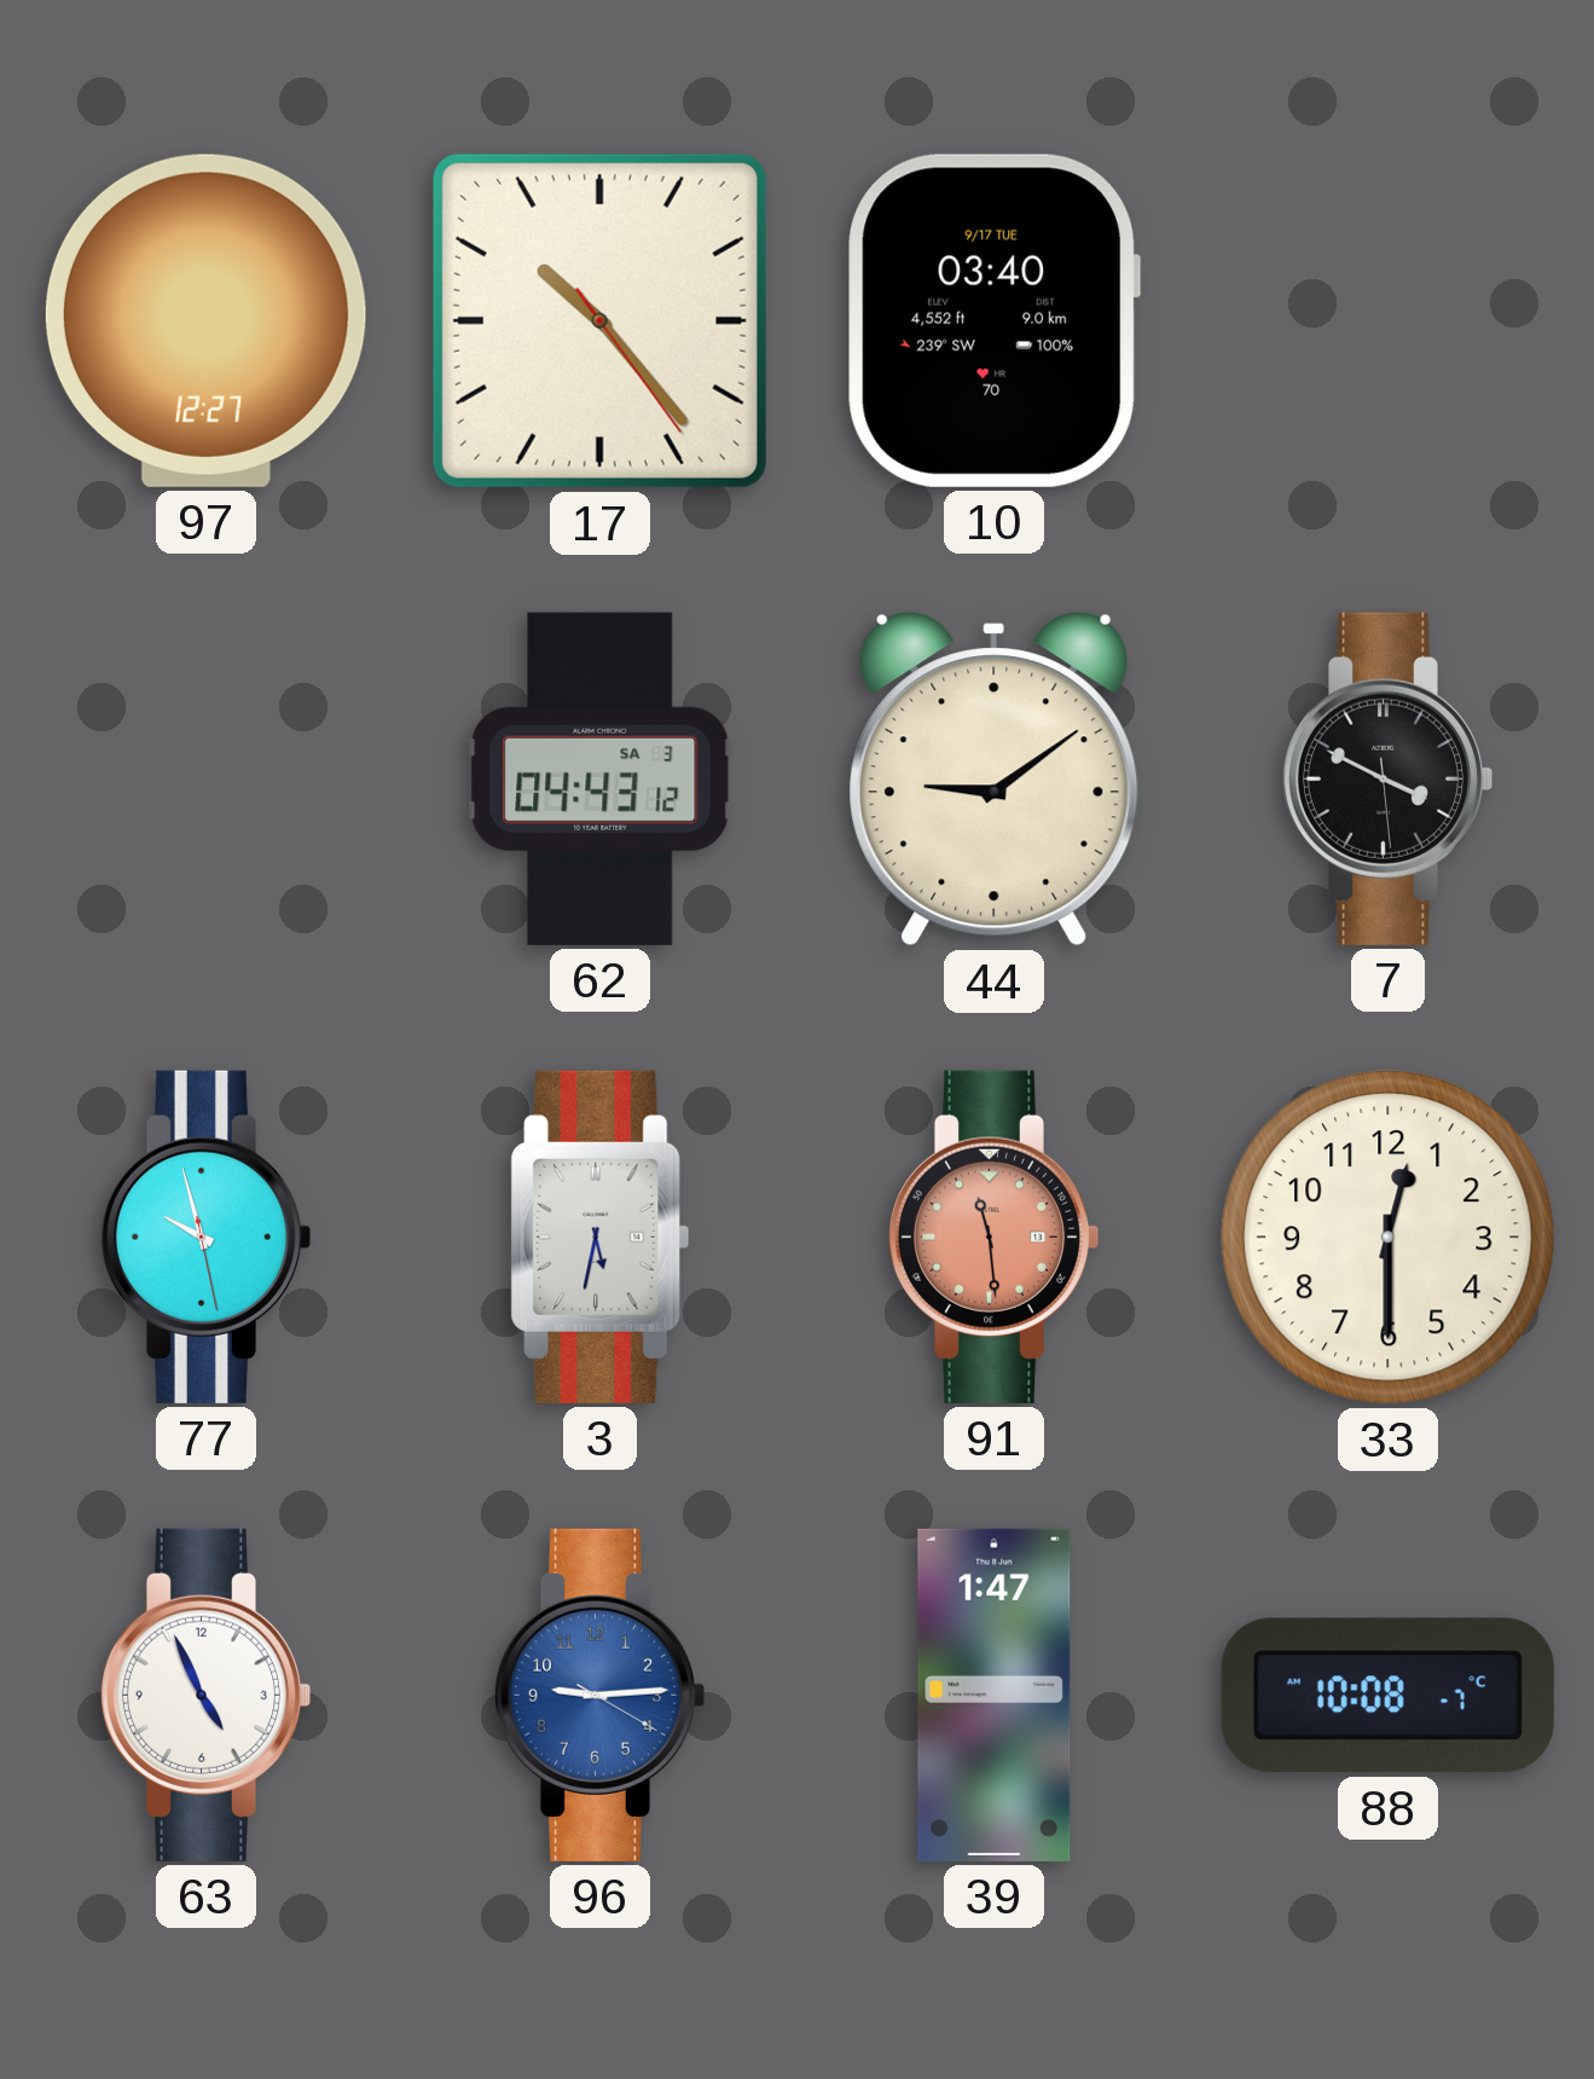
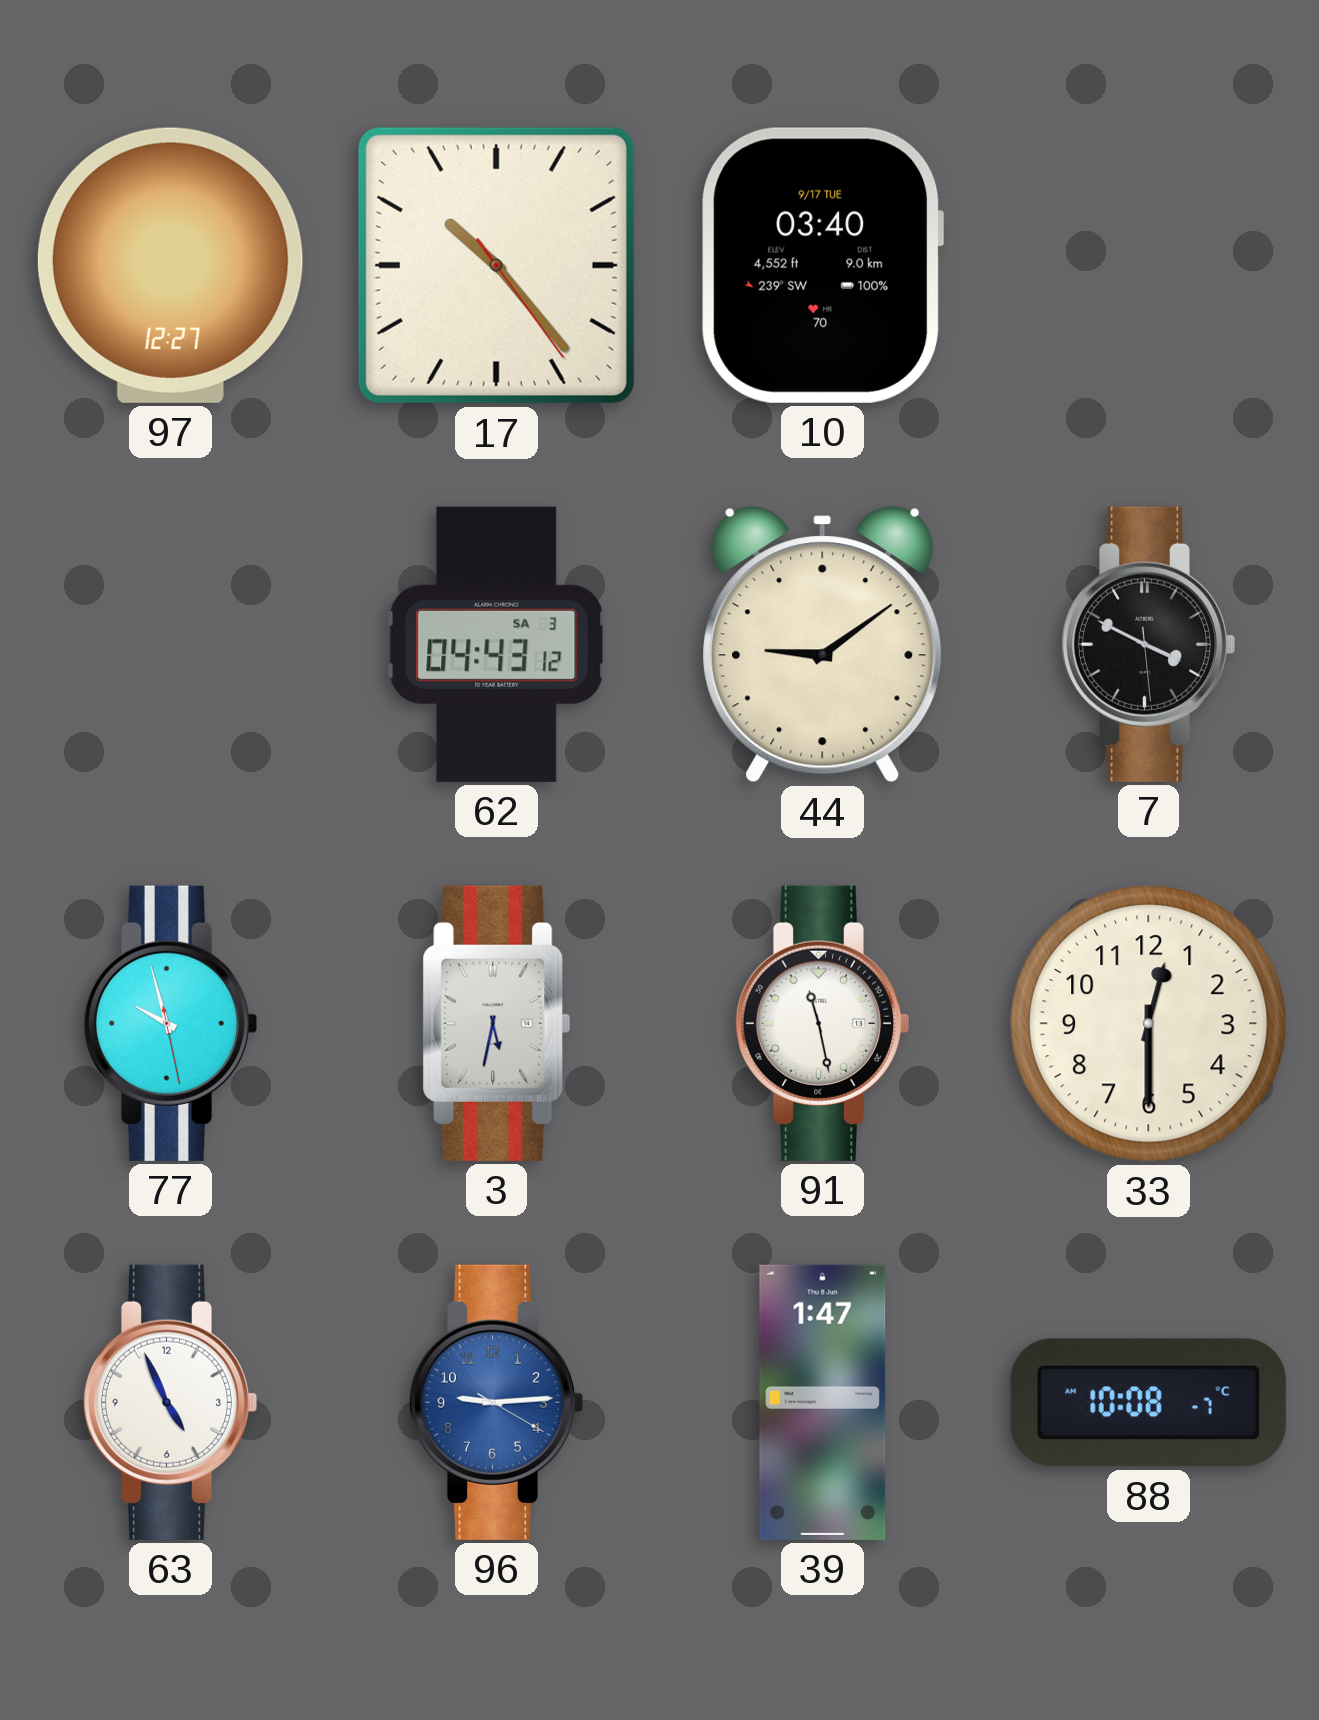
91: 11:29 -> 11:28
91 dial: salmon -> white
